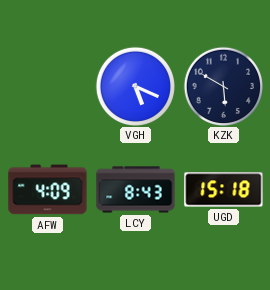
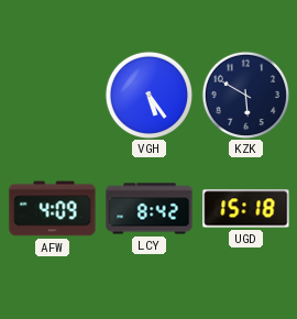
VGH: 5:19 -> 5:24
LCY: 8:43 -> 8:42
